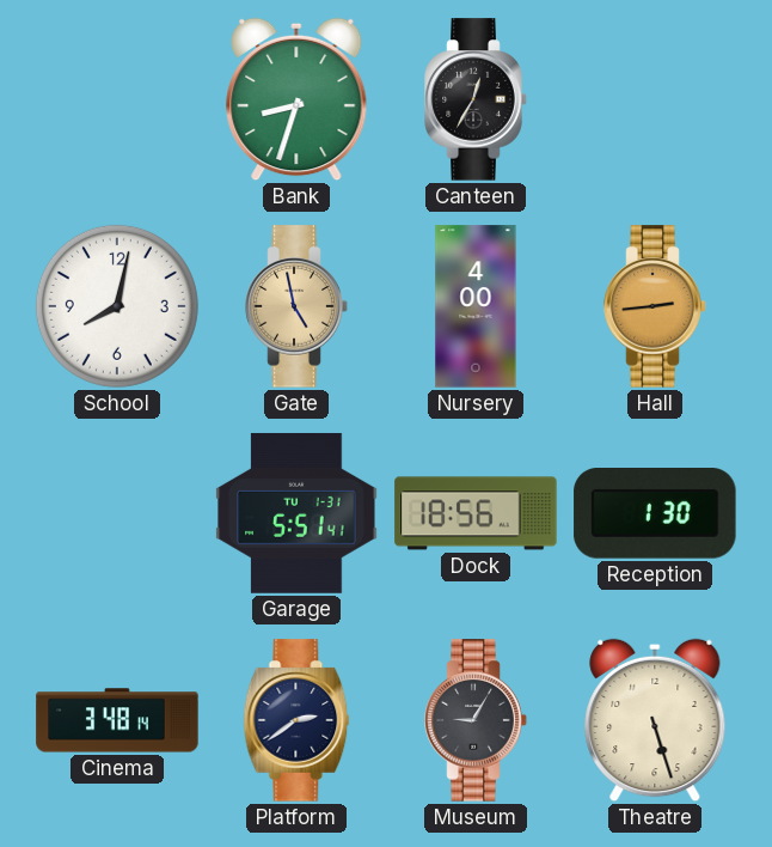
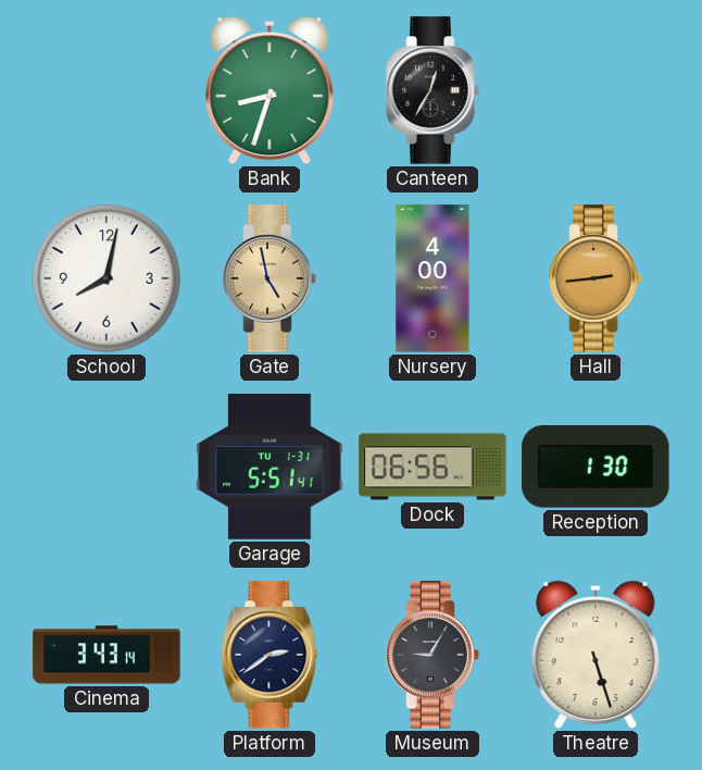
Dock: 18:56 -> 06:56
Cinema: 3:48 -> 3:43
